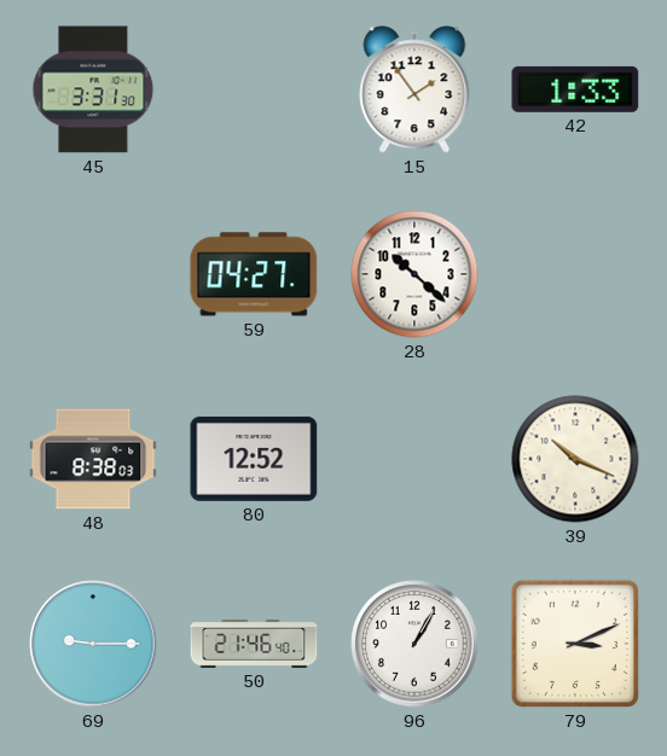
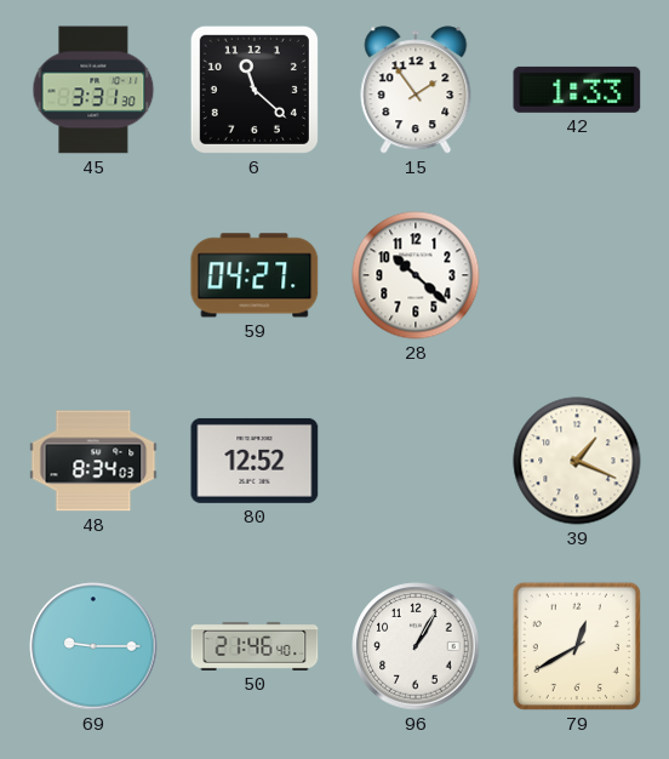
6: none -> 11:22
48: 8:38 -> 8:34
39: 10:19 -> 1:19
79: 3:11 -> 12:40
